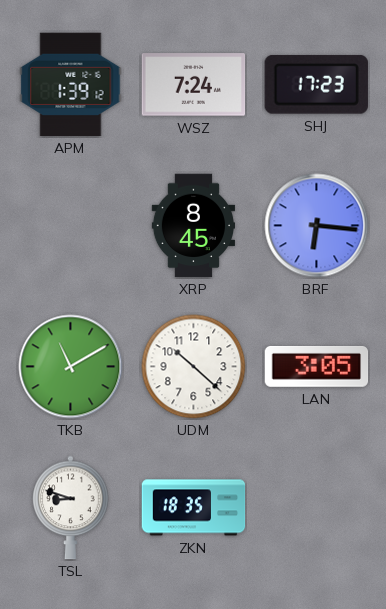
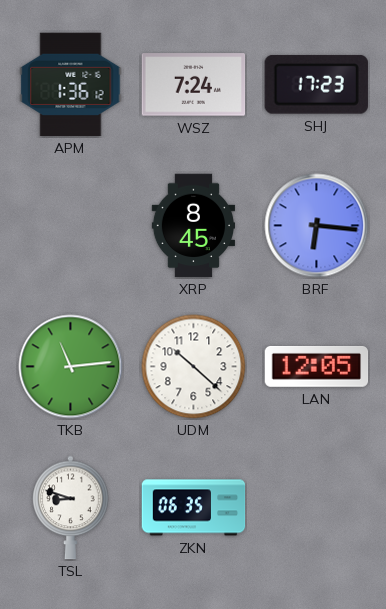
APM: 1:39 -> 1:36
TKB: 11:10 -> 11:14
LAN: 3:05 -> 12:05
ZKN: 18:35 -> 06:35
